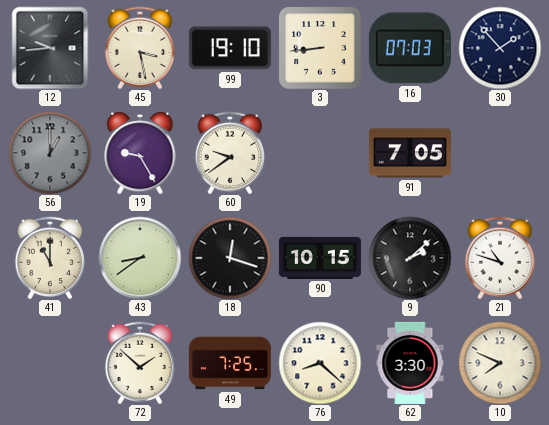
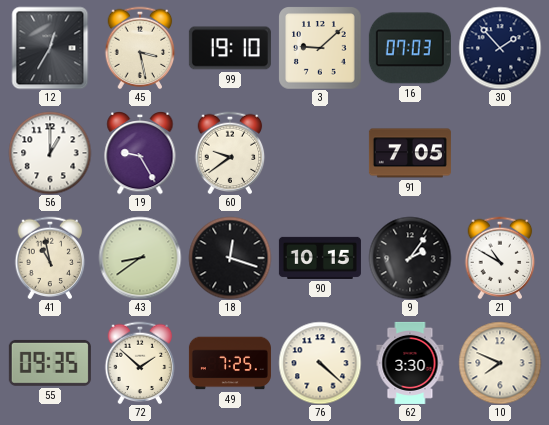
12: 9:44 -> 12:35
3: 8:44 -> 9:08
56 dial: grey -> white
41: 11:00 -> 10:58
9: 2:08 -> 2:06
21: 10:48 -> 10:50
55: none -> 09:35
76: 8:22 -> 4:22
